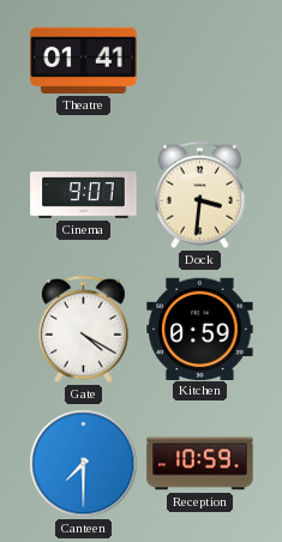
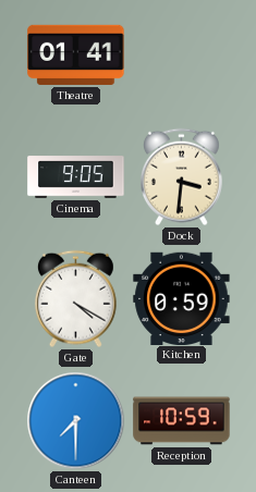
Cinema: 9:07 -> 9:05
